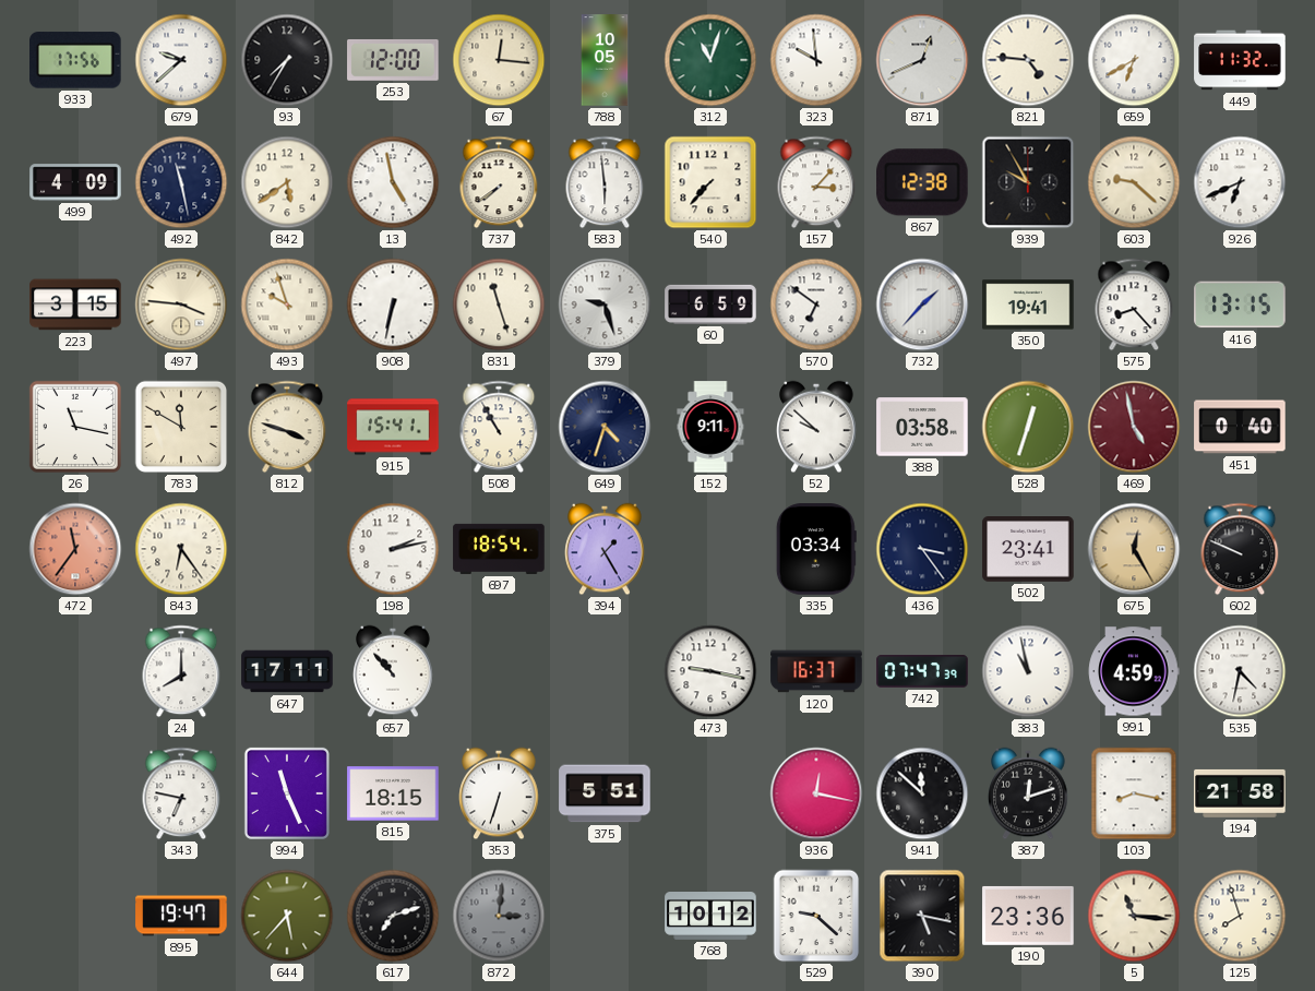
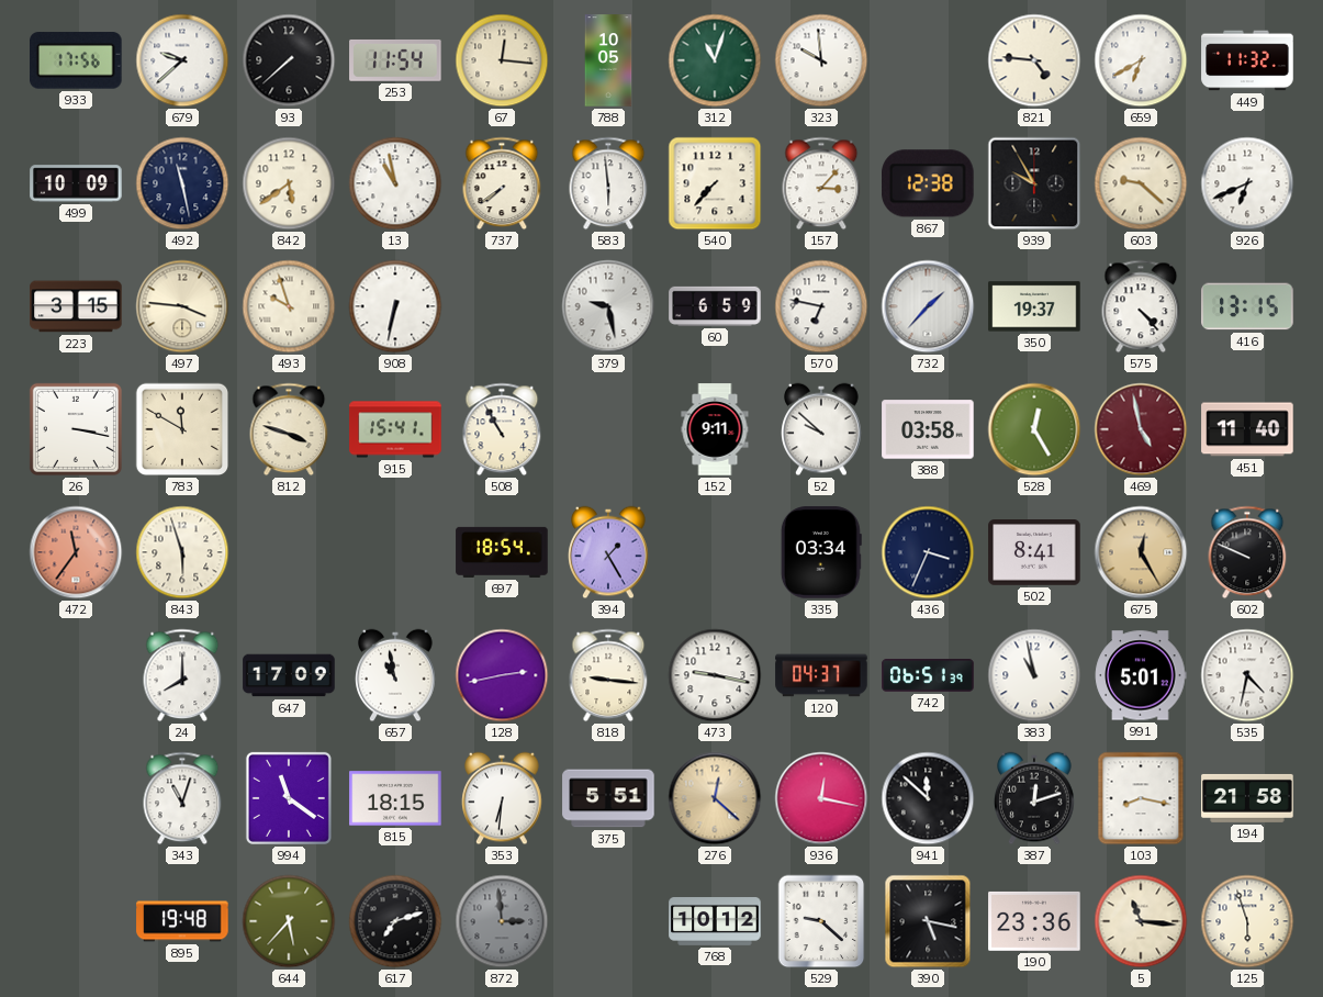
93: 7:35 -> 7:38
253: 12:00 -> 11:54
871: 12:41 -> none
499: 4:09 -> 10:09
13: 4:58 -> 10:58
831: 11:27 -> none
379: 9:27 -> 9:28
570: 6:51 -> 6:47
350: 19:41 -> 19:37
575: 8:23 -> 4:23
26: 11:17 -> 3:17
649: 4:33 -> none
528: 12:33 -> 12:25
451: 0:40 -> 11:40
843: 6:24 -> 5:57
198: 2:13 -> none
436: 3:24 -> 3:34
502: 23:41 -> 8:41
647: 17:11 -> 17:09
657: 10:53 -> 10:58
128: none -> 2:43
818: none -> 9:16
120: 16:37 -> 04:37
742: 07:47 -> 06:51
991: 4:59 -> 5:01
343: 6:47 -> 11:03
994: 11:26 -> 11:21
353: 6:33 -> 6:31
276: none -> 12:22
895: 19:47 -> 19:48
872: 3:01 -> 2:59
125: 7:57 -> 5:57
